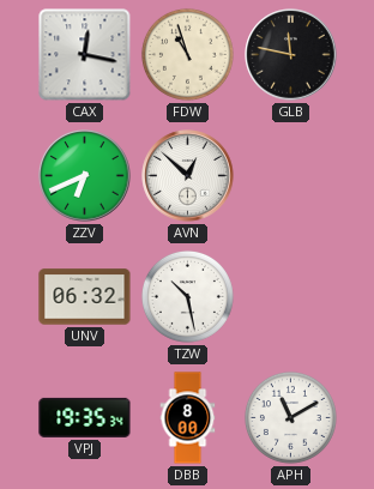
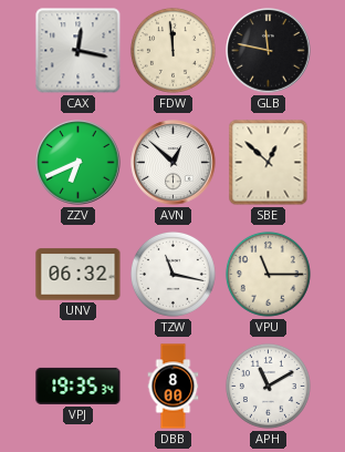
FDW: 10:57 -> 11:59
SBE: none -> 12:52
TZW: 10:28 -> 11:17
VPU: none -> 11:15
